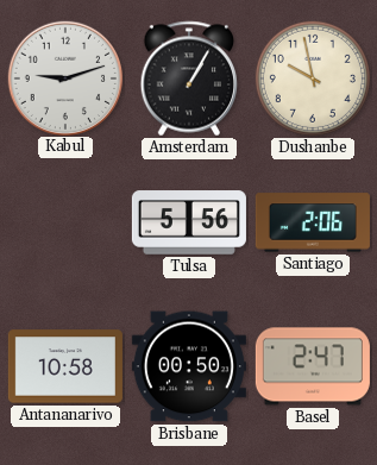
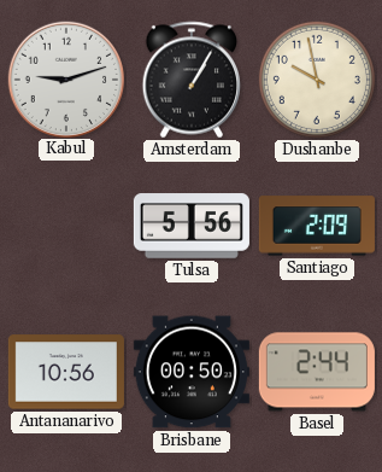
Santiago: 2:06 -> 2:09
Antananarivo: 10:58 -> 10:56
Basel: 2:47 -> 2:44
